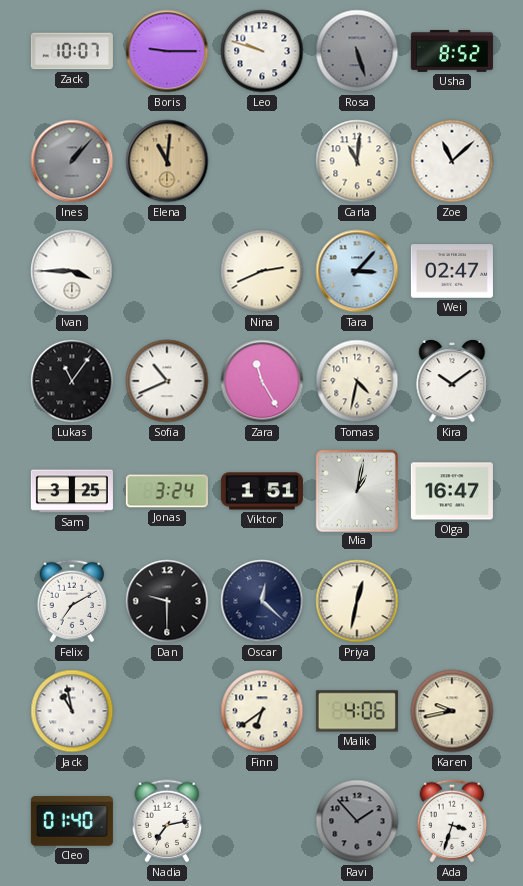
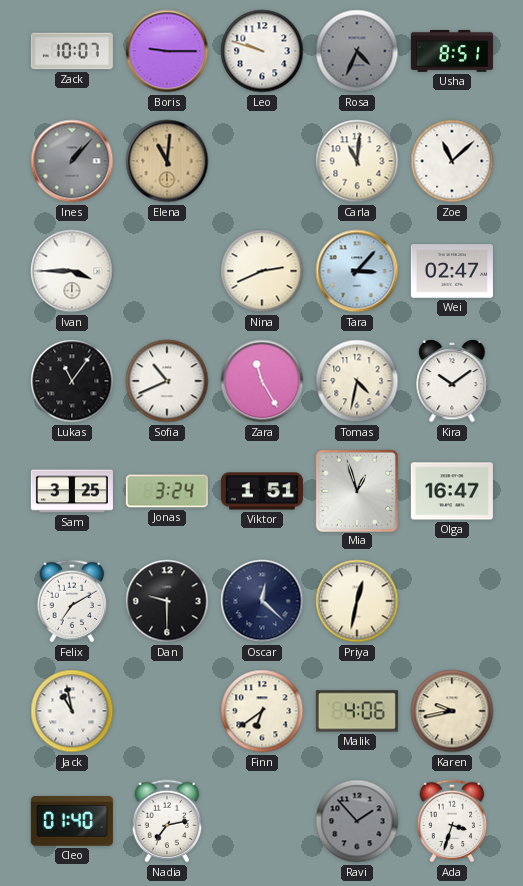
Rosa: 5:27 -> 4:34
Usha: 8:52 -> 8:51
Mia: 1:02 -> 12:57
